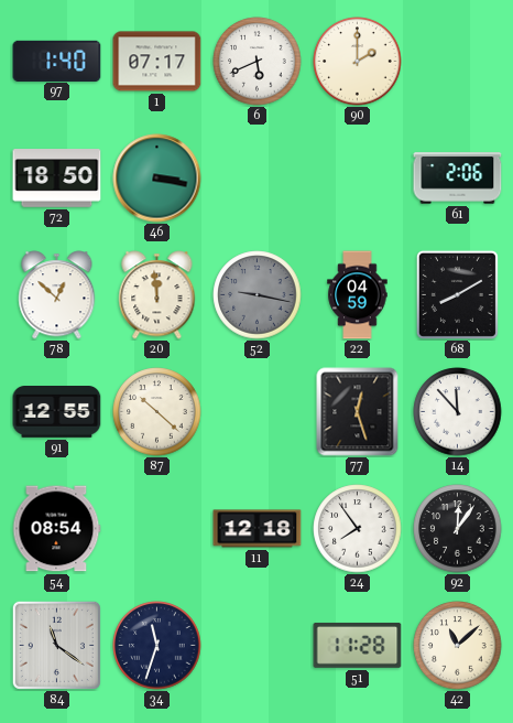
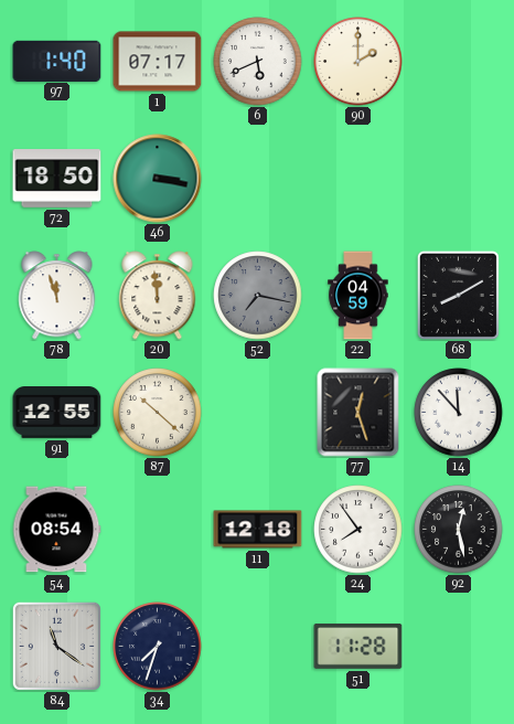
61: 2:06 -> none
78: 12:52 -> 11:57
52: 9:17 -> 7:17
92: 12:06 -> 12:28
34: 11:33 -> 7:33
42: 11:08 -> none
